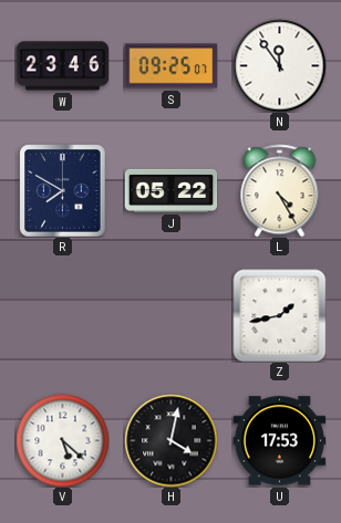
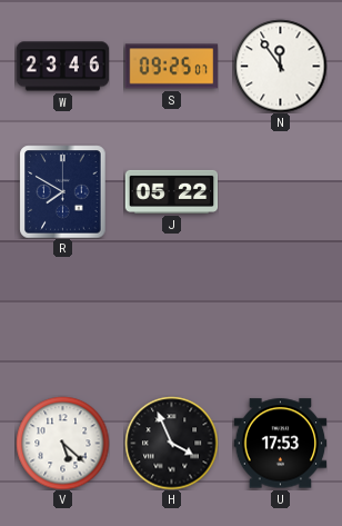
L: 4:25 -> none
Z: 1:43 -> none
H: 4:02 -> 3:56
